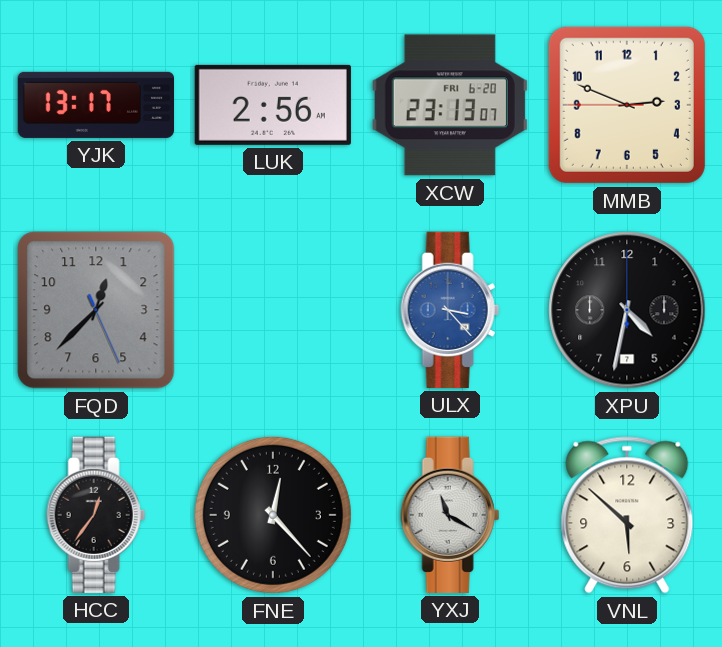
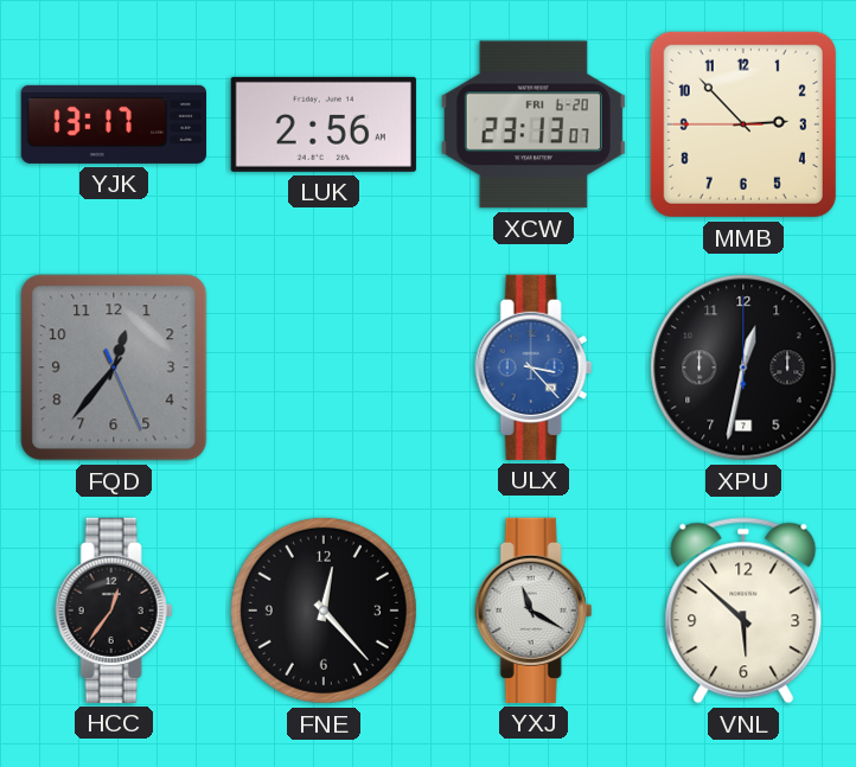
MMB: 2:48 -> 2:52
FQD: 12:37 -> 12:36
XPU: 4:32 -> 12:32
